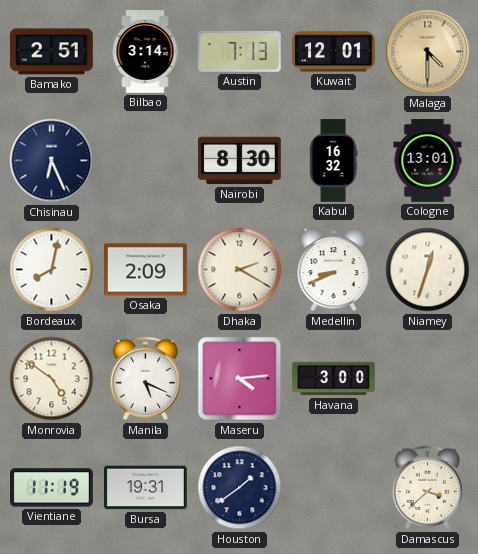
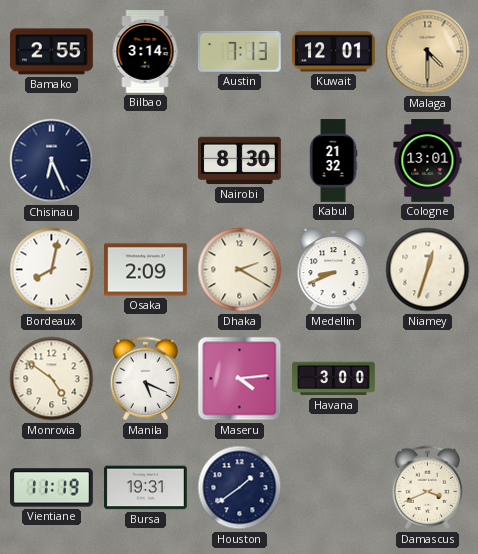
Bamako: 2:51 -> 2:55
Kabul: 16:32 -> 21:32
Damascus: 3:38 -> 3:41
